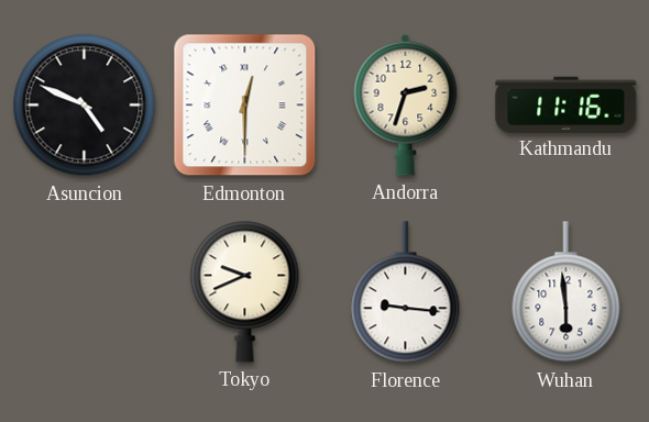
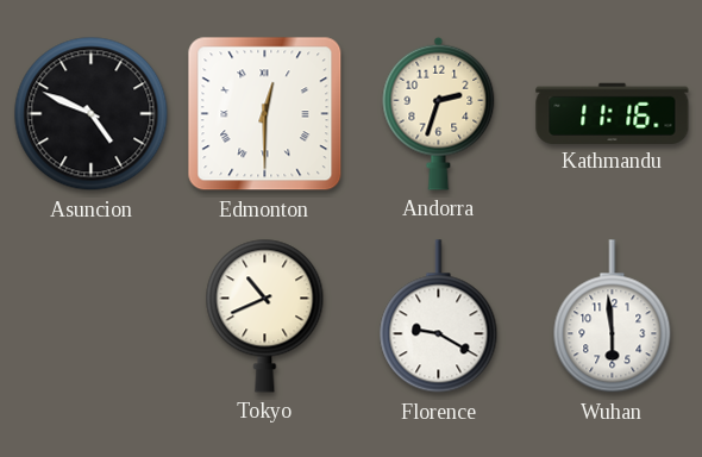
Tokyo: 9:41 -> 10:41
Florence: 9:16 -> 9:20
